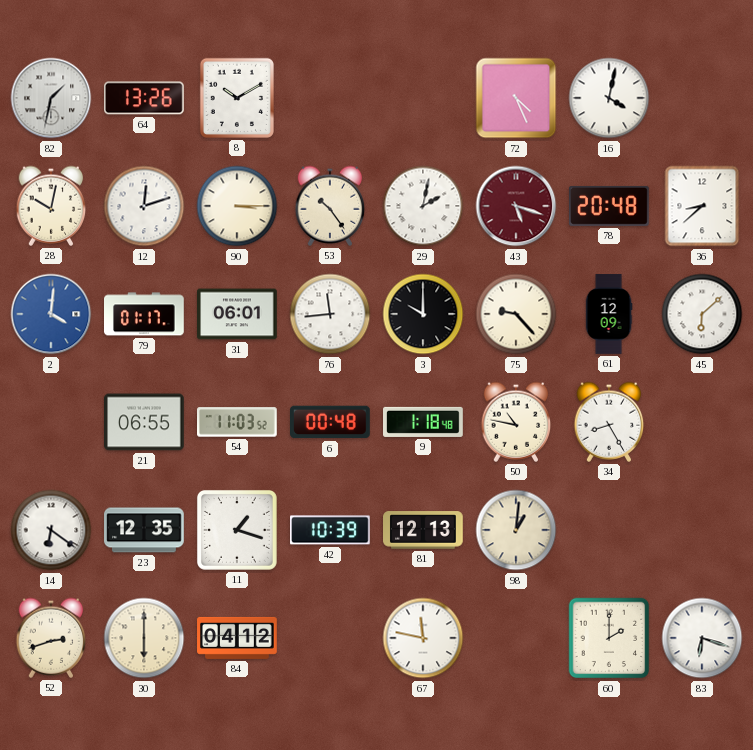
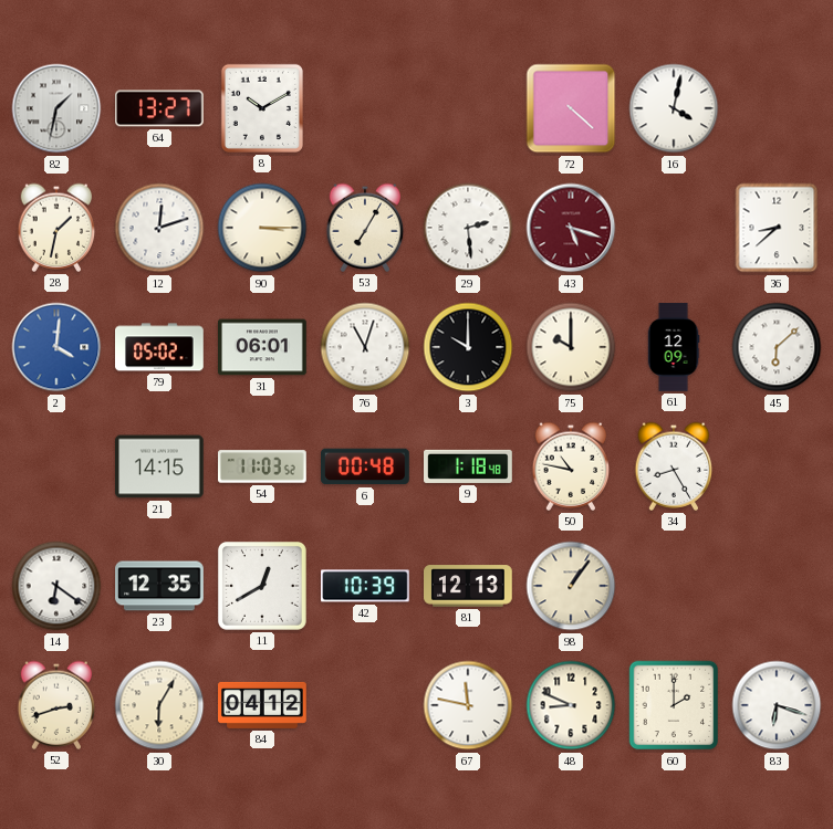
64: 13:26 -> 13:27
72: 4:26 -> 4:22
28: 10:02 -> 1:32
53: 10:24 -> 7:05
29: 2:02 -> 2:29
78: 20:48 -> none
79: 01:17 -> 05:02
76: 11:44 -> 11:03
75: 9:23 -> 10:00
21: 06:55 -> 14:15
11: 1:18 -> 12:40
98: 1:01 -> 1:06
30: 6:00 -> 6:05
48: none -> 8:49
